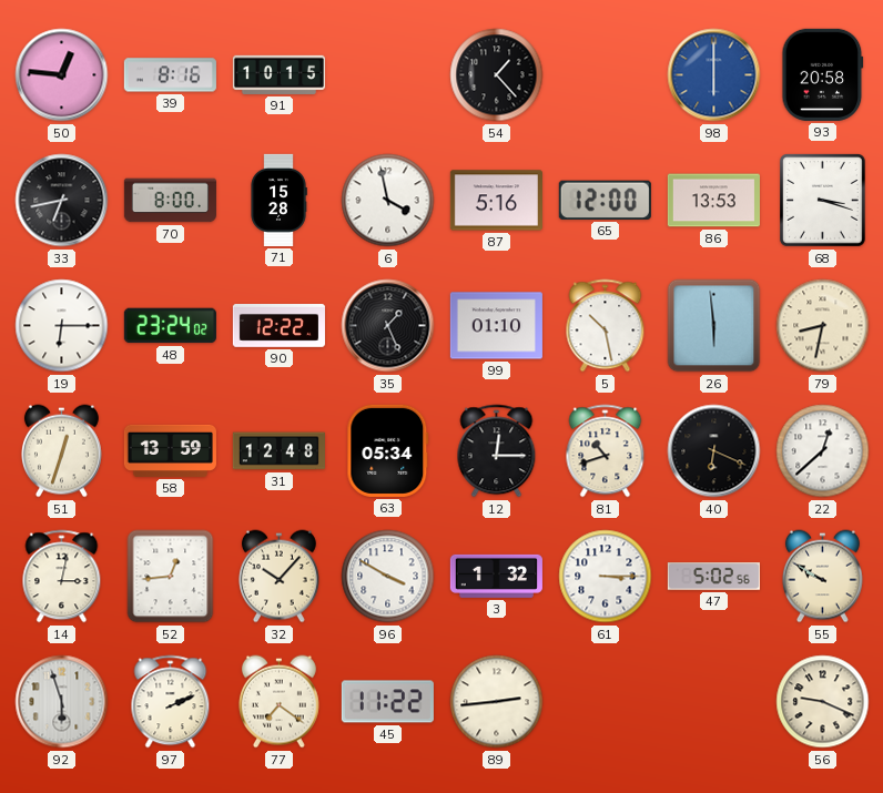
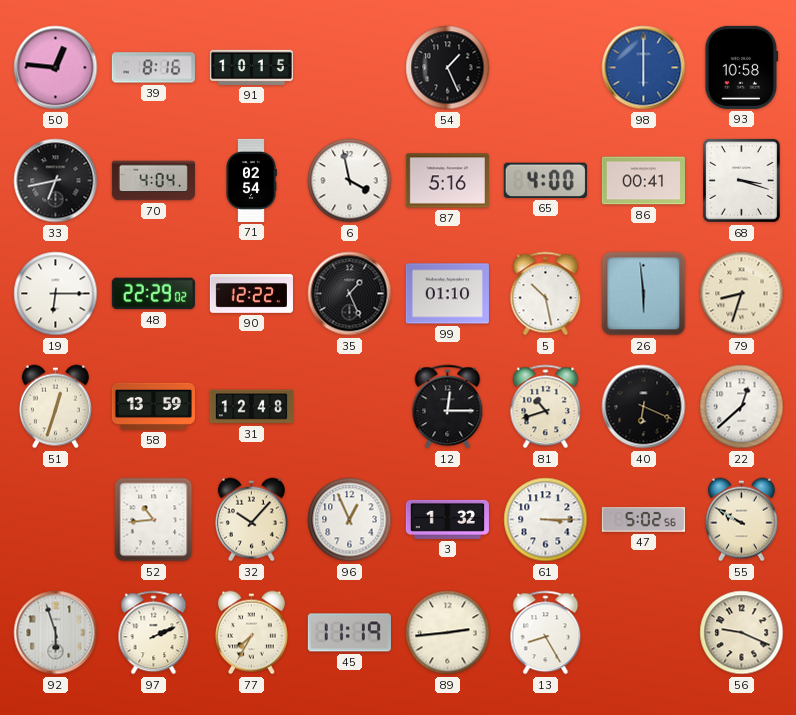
54: 1:23 -> 1:26
93: 20:58 -> 10:58
70: 8:00 -> 4:04
71: 15:28 -> 02:54
65: 12:00 -> 4:00
86: 13:53 -> 00:41
48: 23:24 -> 22:29
79: 8:32 -> 8:33
63: 05:34 -> none
14: 3:02 -> none
52: 12:44 -> 10:44
96: 3:50 -> 12:56
77: 7:21 -> 7:35
45: 11:22 -> 11:19
13: none -> 8:25
